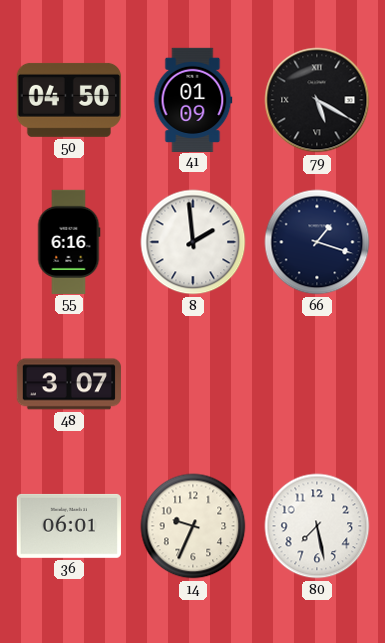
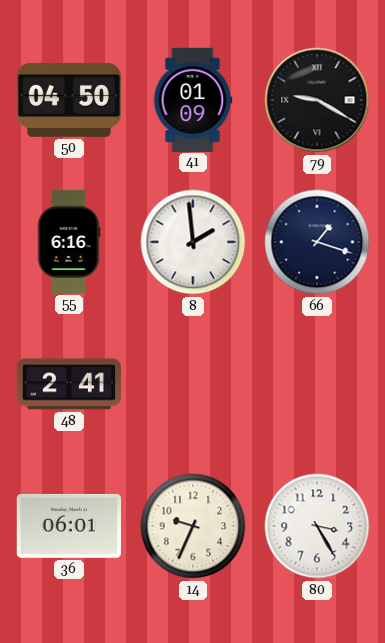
79: 5:20 -> 9:20
48: 3:07 -> 2:41
80: 7:28 -> 3:25
